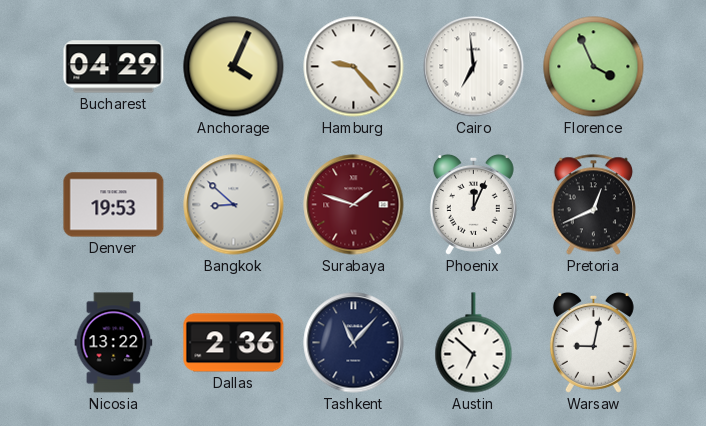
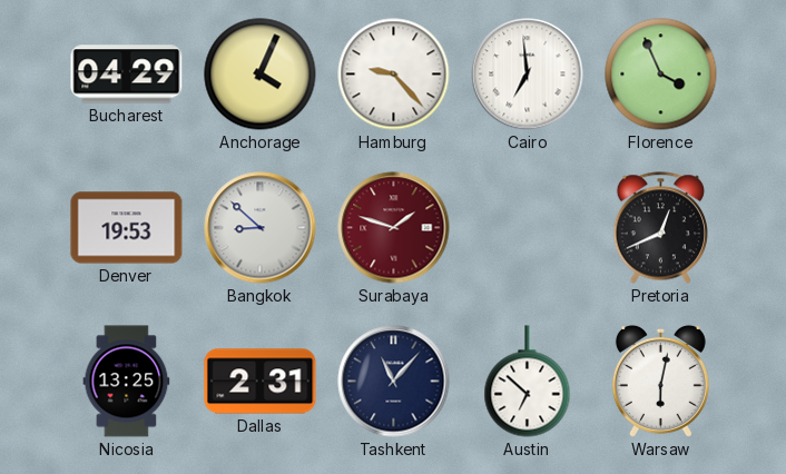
Phoenix: 12:04 -> none
Nicosia: 13:22 -> 13:25
Dallas: 2:36 -> 2:31
Warsaw: 9:02 -> 6:02
